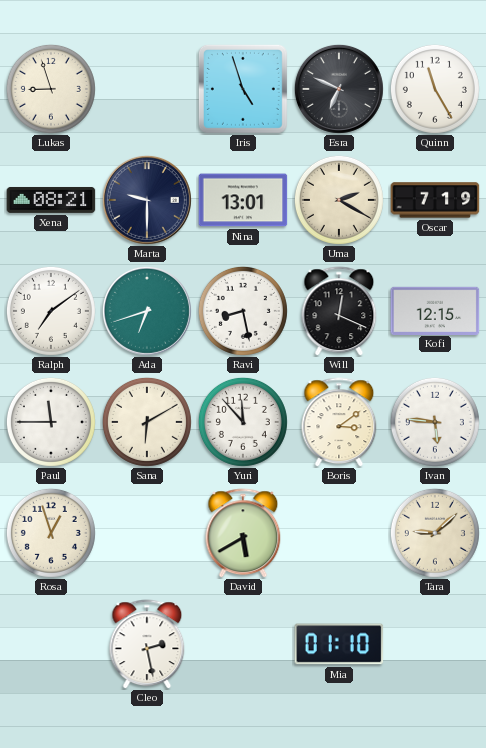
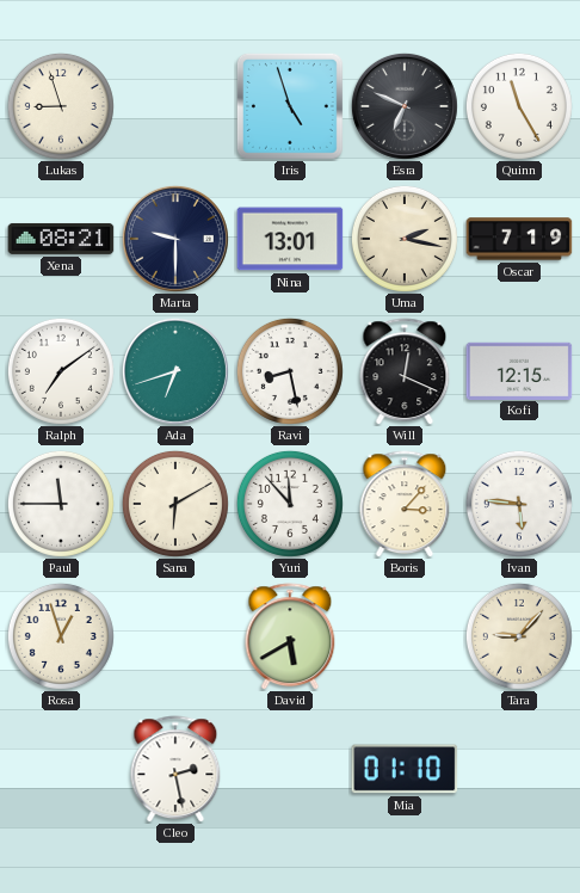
Uma: 2:20 -> 2:17
Boris: 3:09 -> 3:07
Tara: 9:08 -> 9:07
